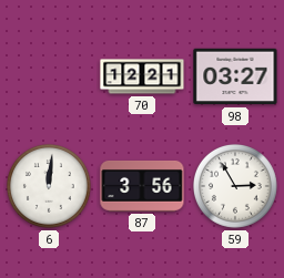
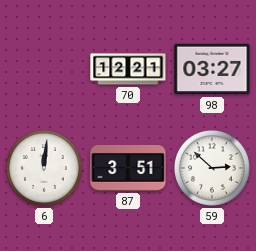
87: 3:56 -> 3:51
59: 2:55 -> 2:52
